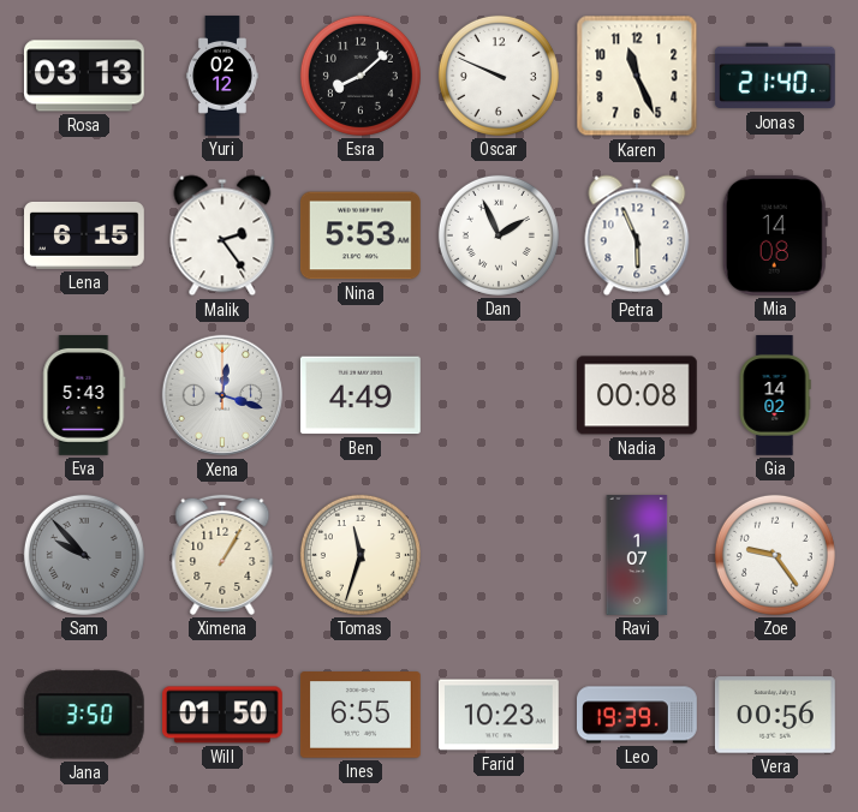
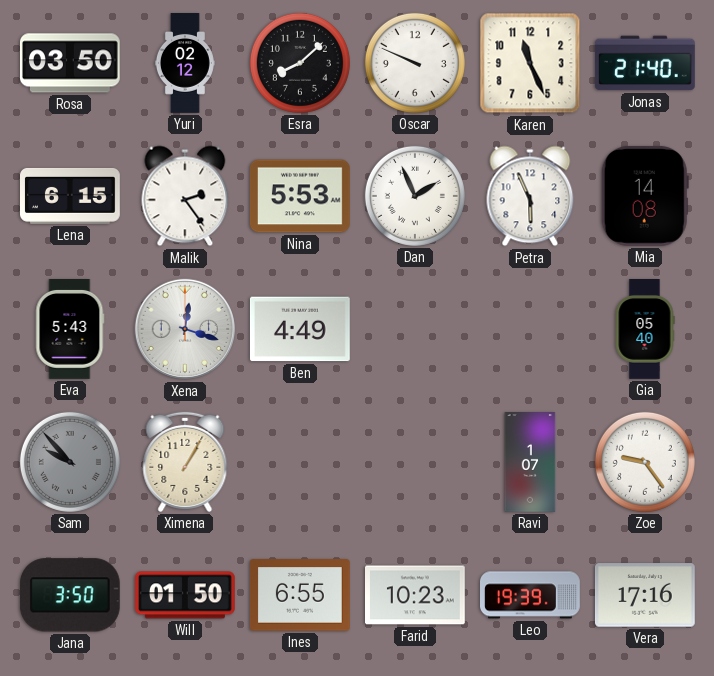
Rosa: 03:13 -> 03:50
Nadia: 00:08 -> none
Gia: 14:02 -> 05:40
Tomas: 11:33 -> none
Vera: 00:56 -> 17:16
